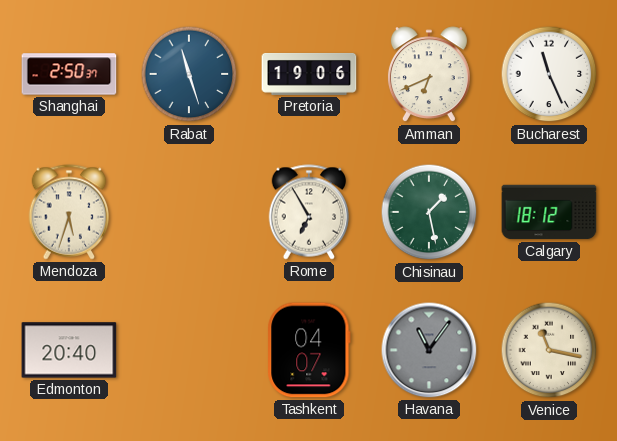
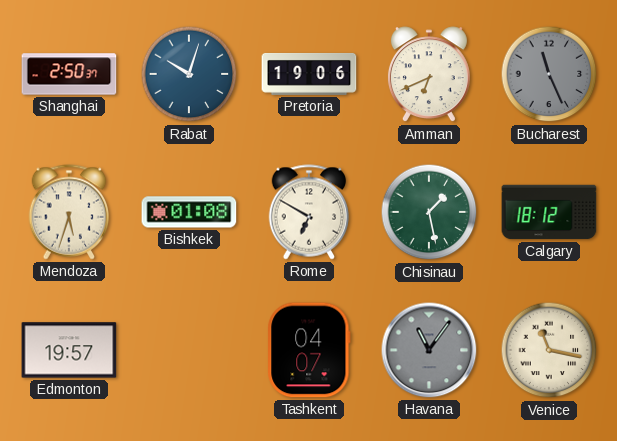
Rabat: 11:27 -> 10:03
Bucharest dial: white -> grey
Bishkek: none -> 01:08
Rome: 6:55 -> 6:50
Edmonton: 20:40 -> 19:57
